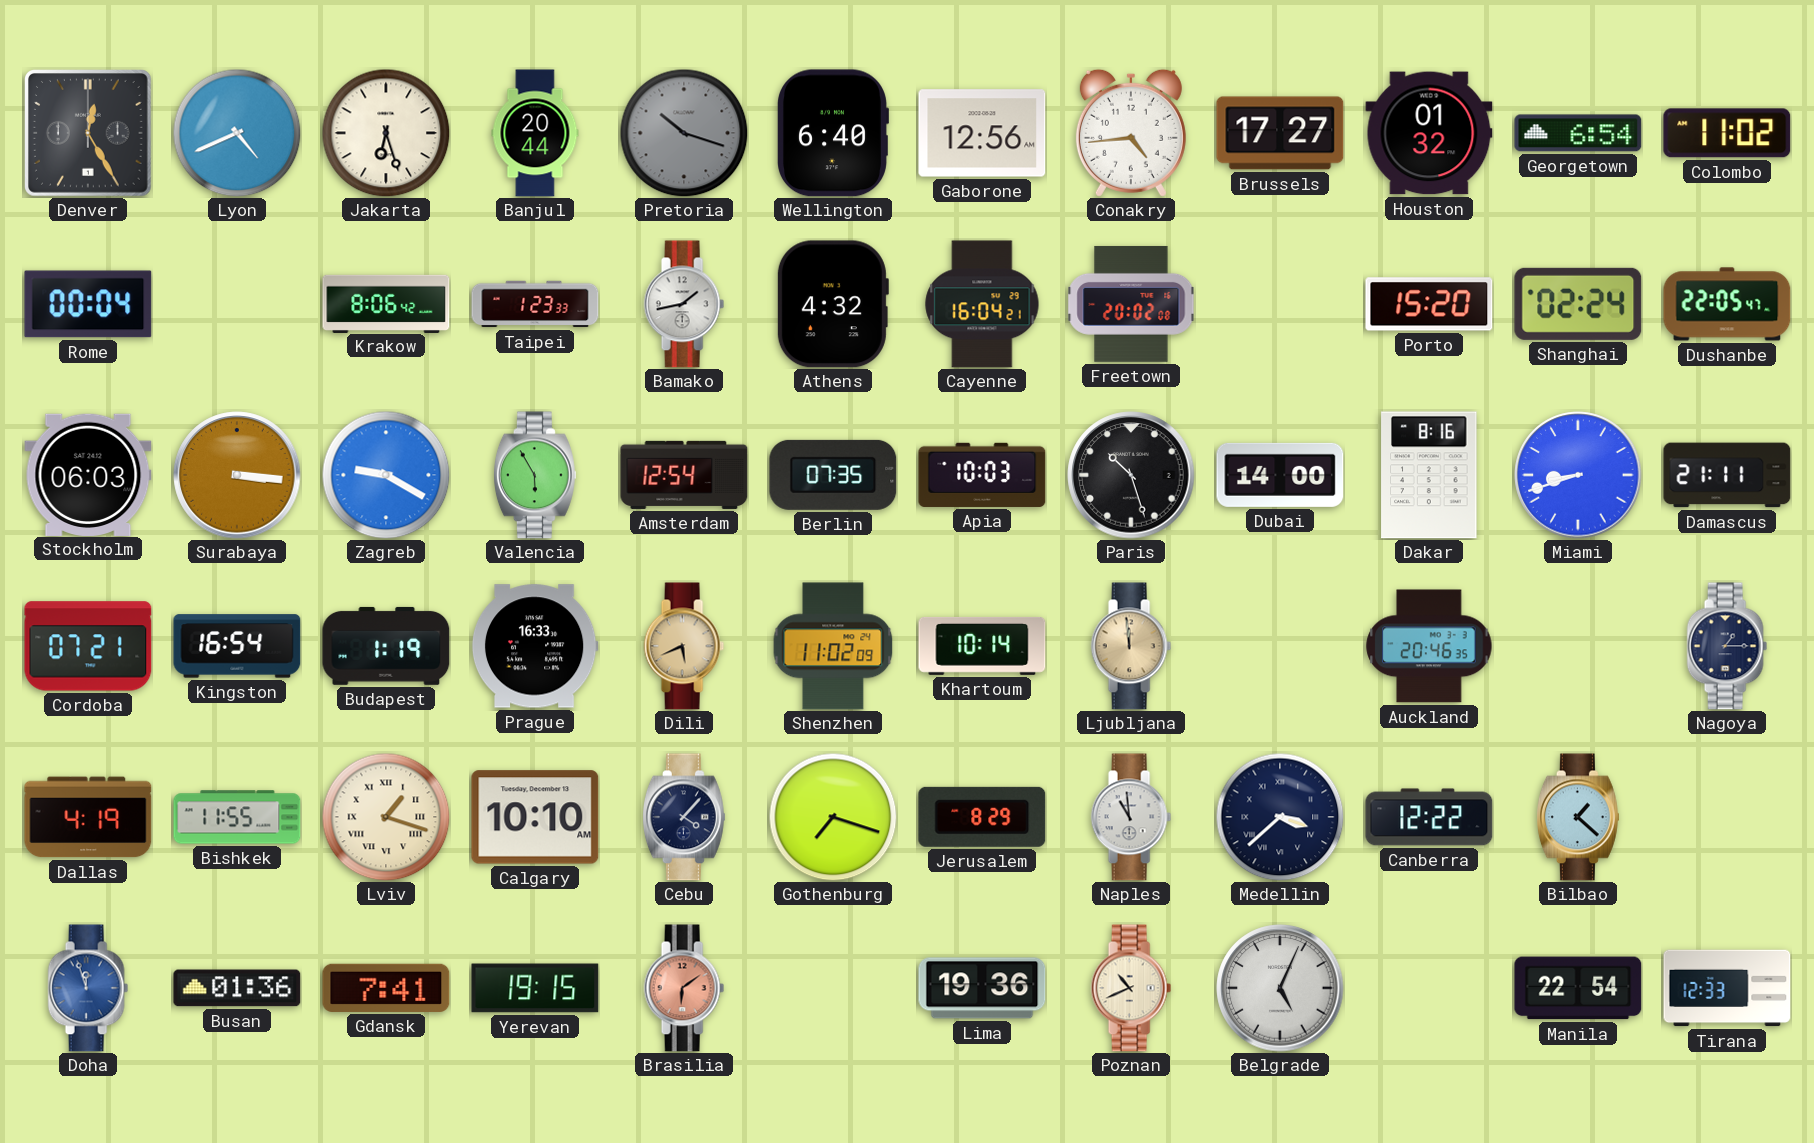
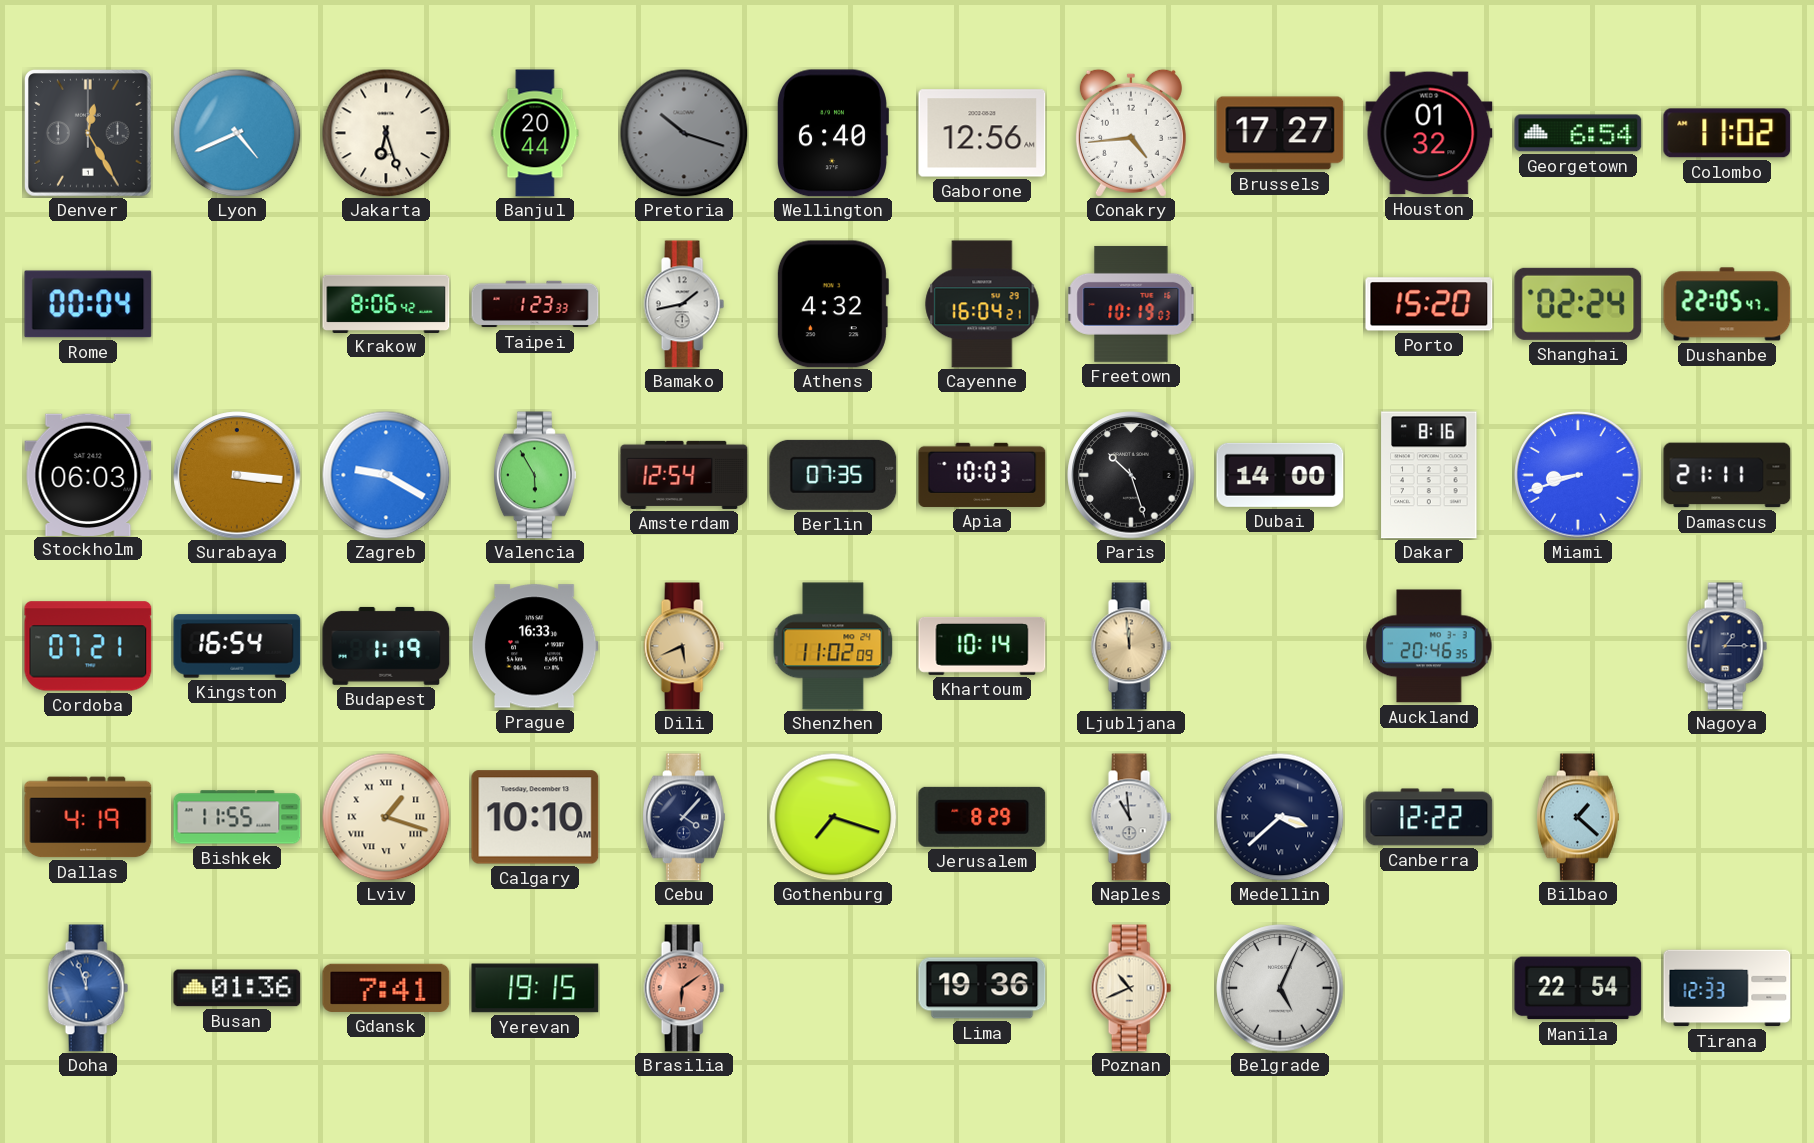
Freetown: 20:02 -> 10:19
